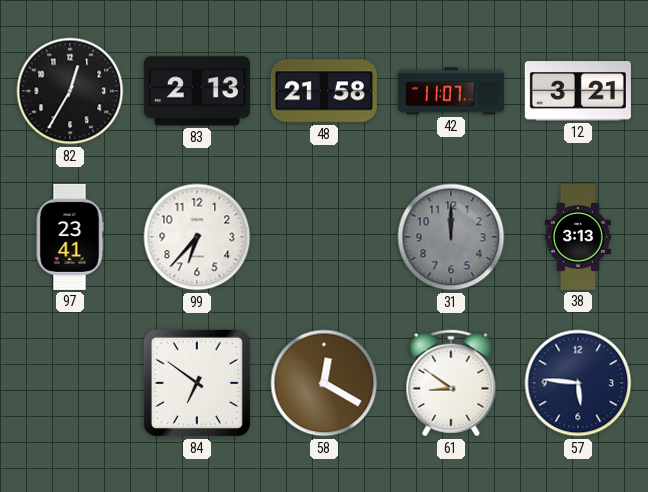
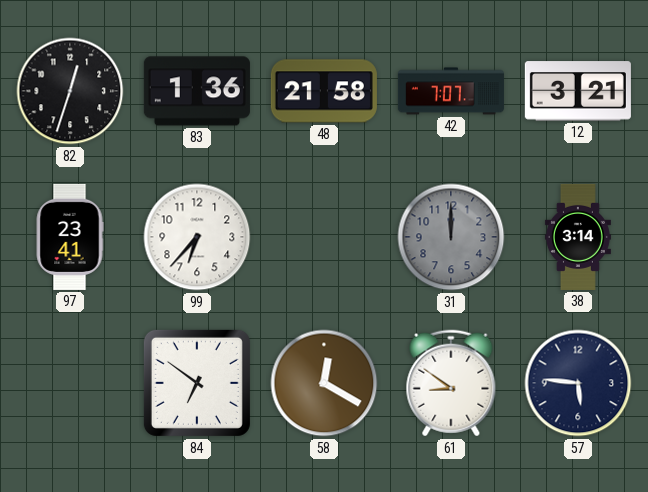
82: 12:35 -> 12:33
83: 2:13 -> 1:36
42: 11:07 -> 7:07
38: 3:13 -> 3:14
